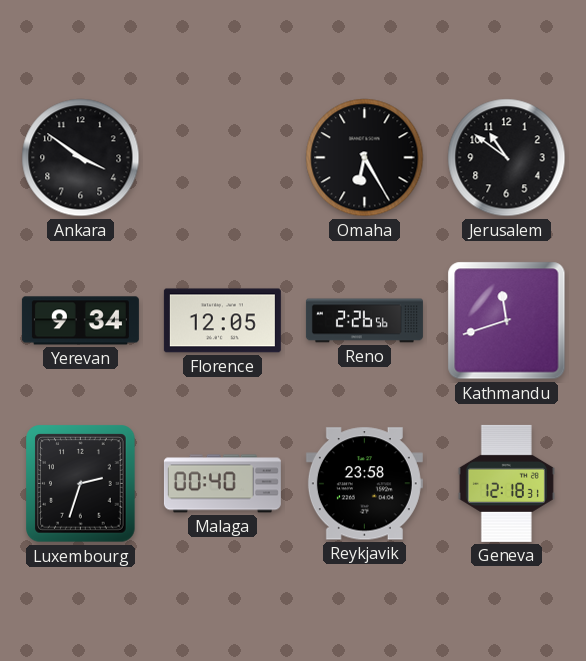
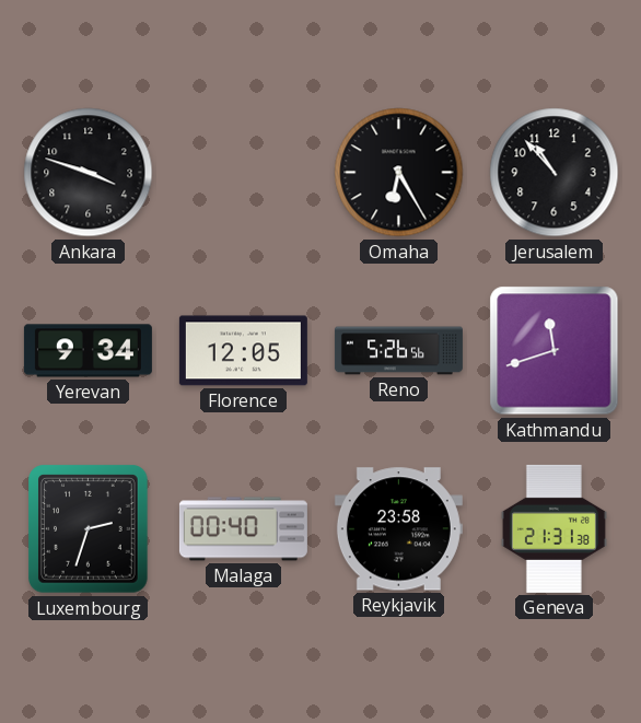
Ankara: 3:51 -> 3:48
Jerusalem: 10:51 -> 10:53
Reno: 2:26 -> 5:26
Geneva: 12:18 -> 21:31
